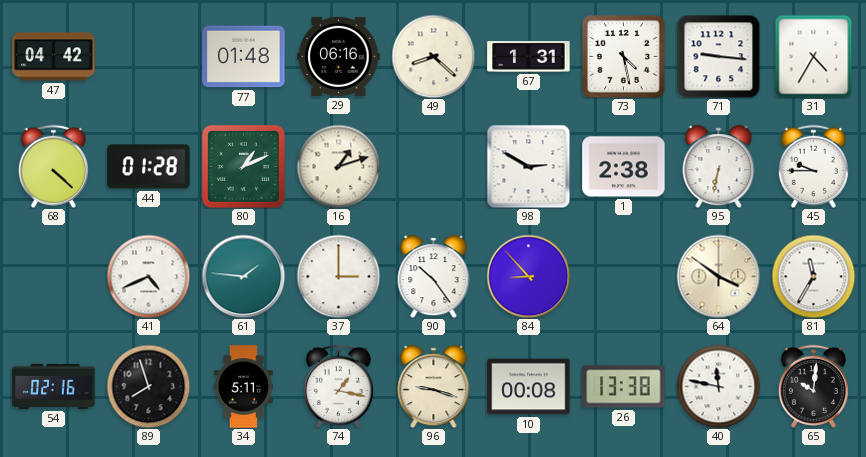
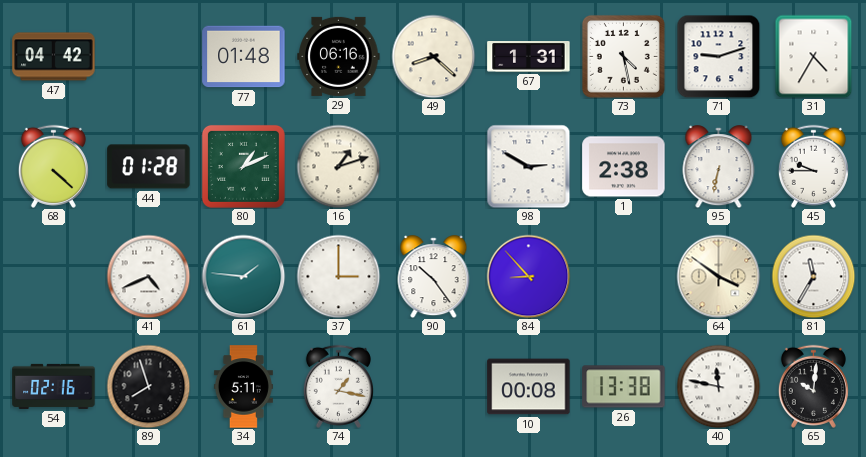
71: 9:16 -> 9:12
96: 9:18 -> none
